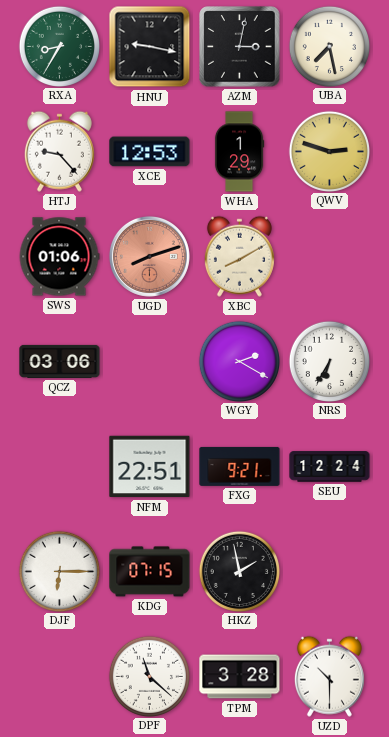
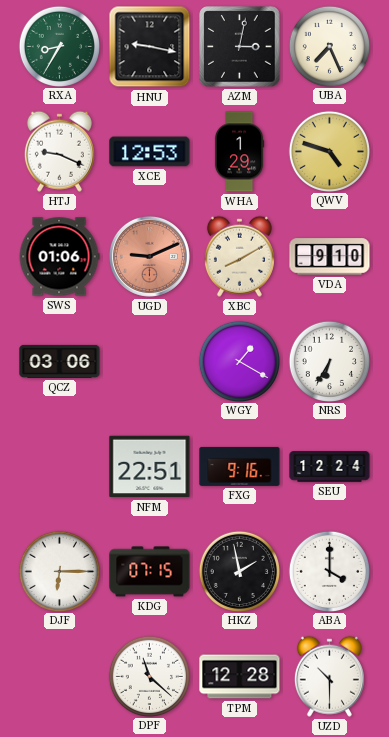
UBA: 7:28 -> 7:26
HTJ: 9:23 -> 9:19
QWV: 2:48 -> 4:48
UGD: 8:12 -> 9:11
VDA: none -> 9:10
WGY: 2:20 -> 1:20
FXG: 9:21 -> 9:16
ABA: none -> 4:00
TPM: 3:28 -> 12:28
